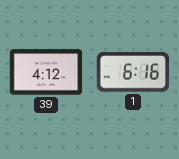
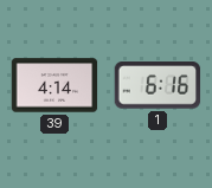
39: 4:12 -> 4:14
